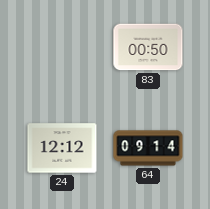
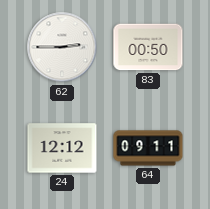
62: none -> 2:45
64: 09:14 -> 09:11
